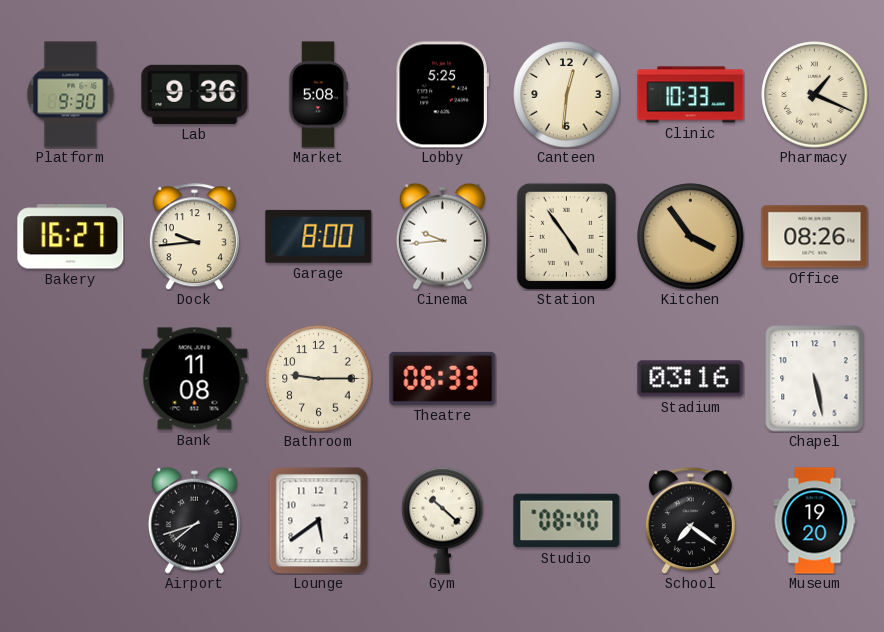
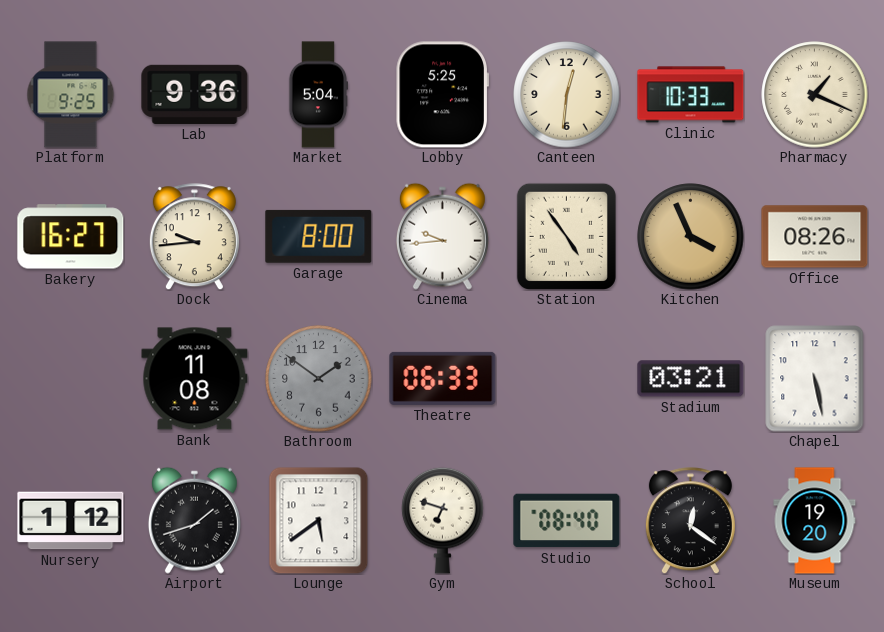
Platform: 9:30 -> 9:25
Market: 5:08 -> 5:04
Kitchen: 3:54 -> 3:56
Bathroom: 9:15 -> 1:51
Bathroom dial: cream -> grey
Stadium: 03:16 -> 03:21
Nursery: none -> 1:12
Airport: 7:42 -> 1:42
Gym: 10:22 -> 6:48
School: 7:21 -> 12:21
